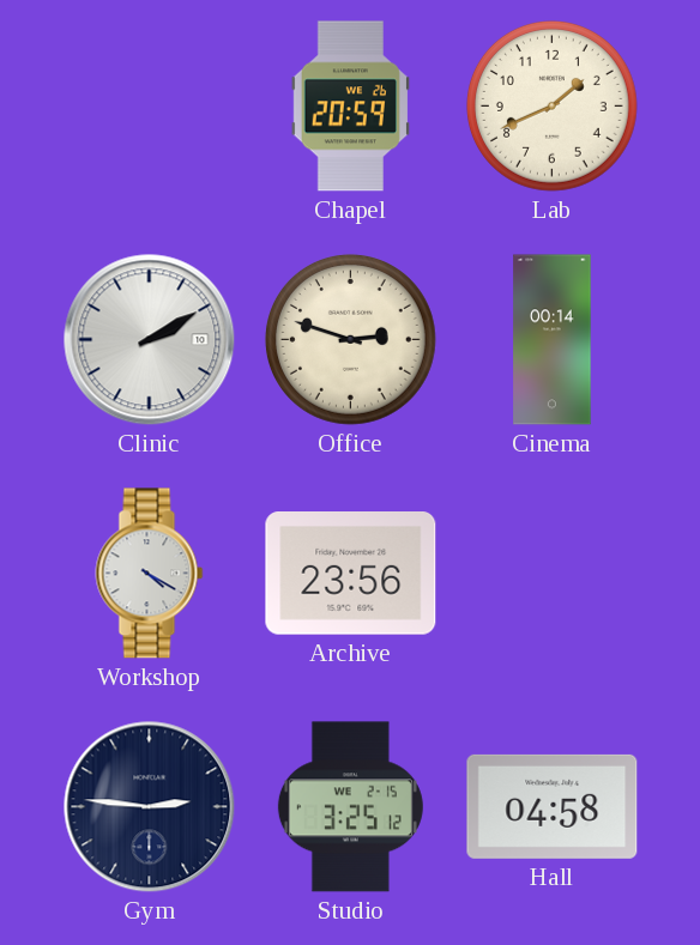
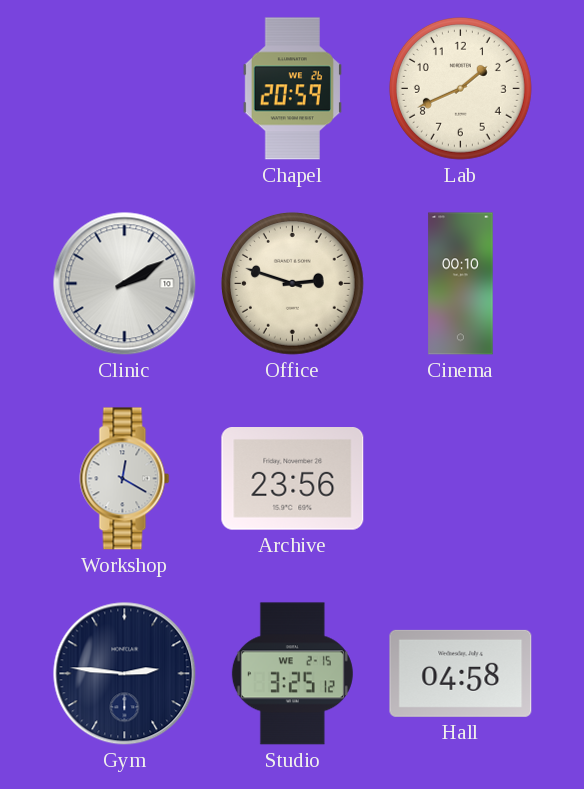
Cinema: 00:14 -> 00:10
Workshop: 4:20 -> 12:20
